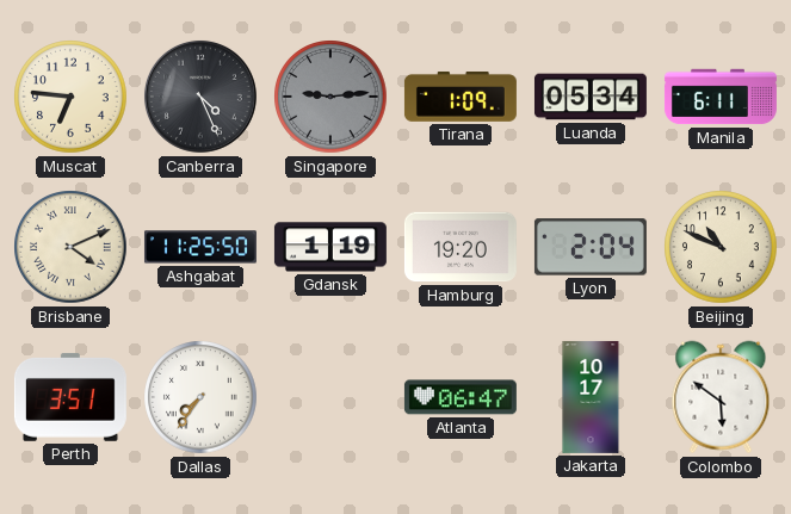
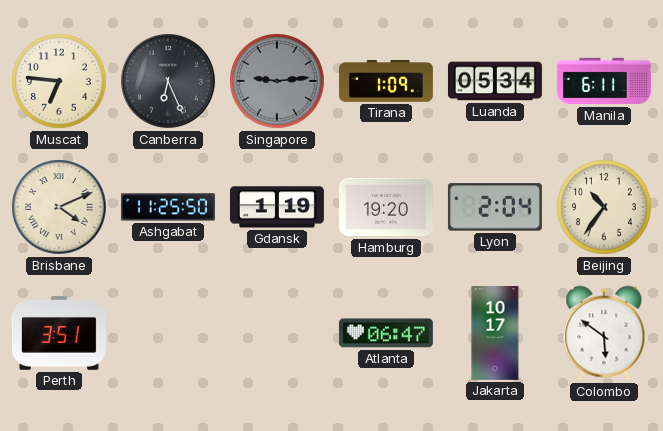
Canberra: 4:26 -> 6:26
Beijing: 10:49 -> 10:36
Dallas: 7:36 -> none
